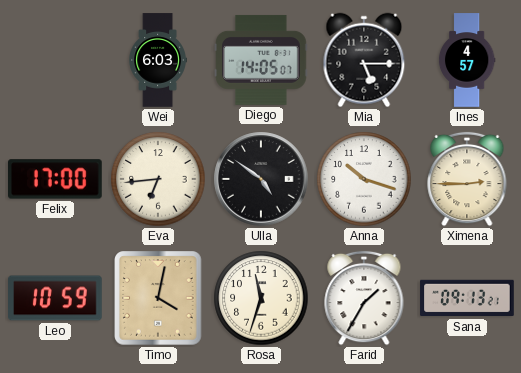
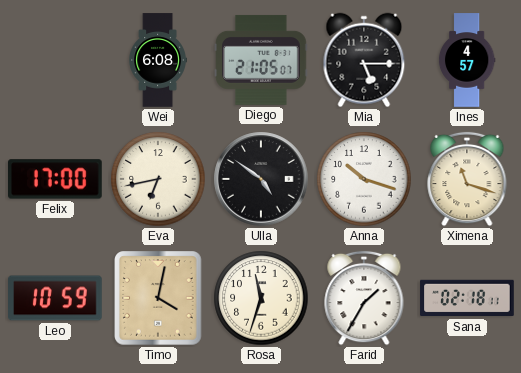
Wei: 6:03 -> 6:08
Diego: 14:05 -> 21:05
Eva: 6:44 -> 6:43
Ximena: 2:45 -> 11:18
Sana: 09:13 -> 02:18
